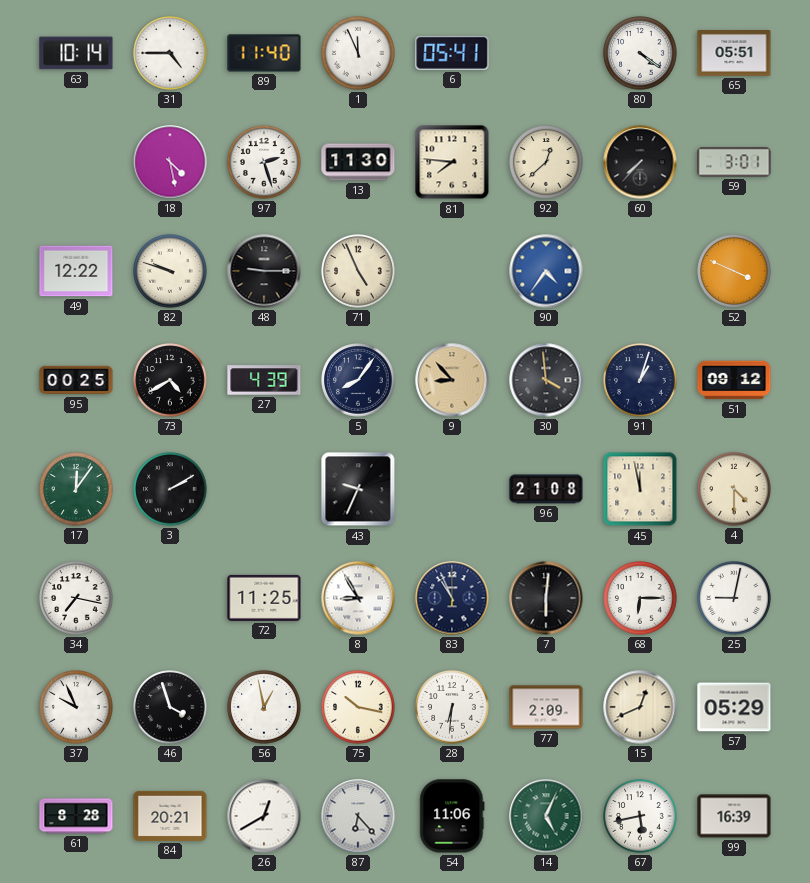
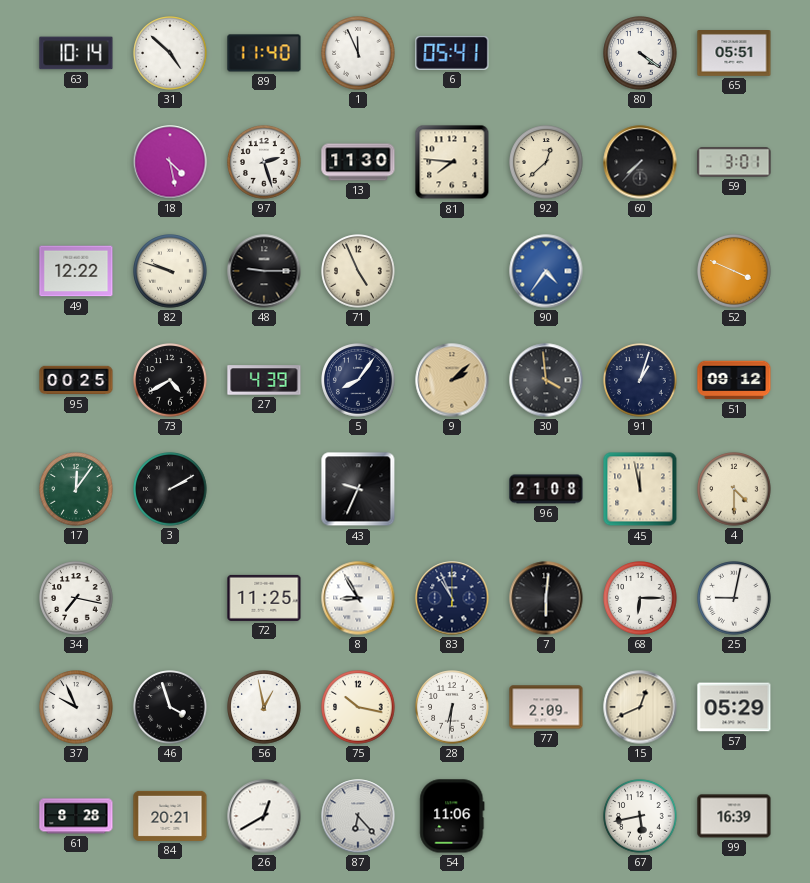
31: 4:45 -> 4:52
9: 8:53 -> 2:08
14: 5:04 -> none
